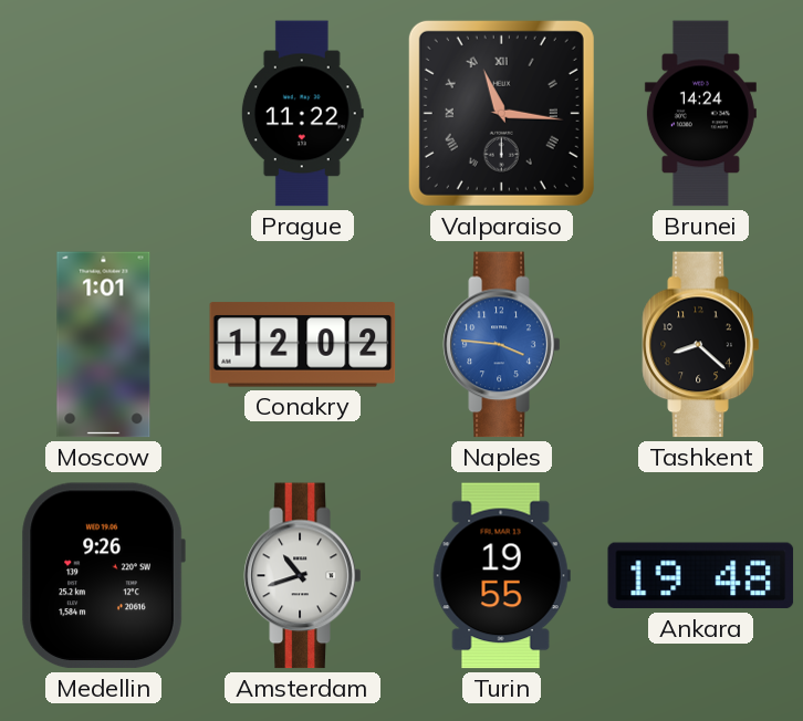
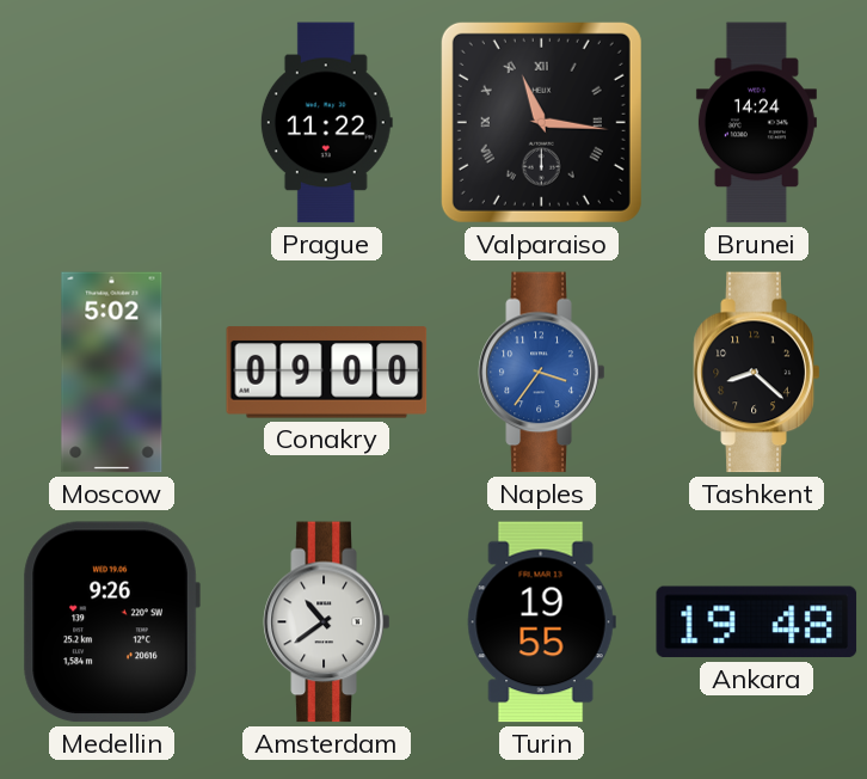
Moscow: 1:01 -> 5:02
Conakry: 12:02 -> 09:00
Naples: 3:46 -> 3:36
Amsterdam: 10:42 -> 10:39
